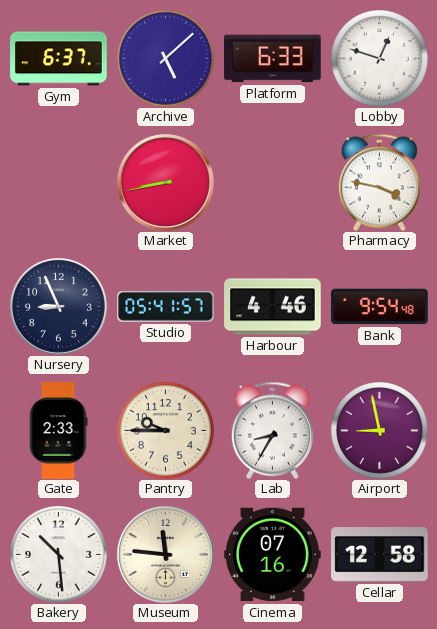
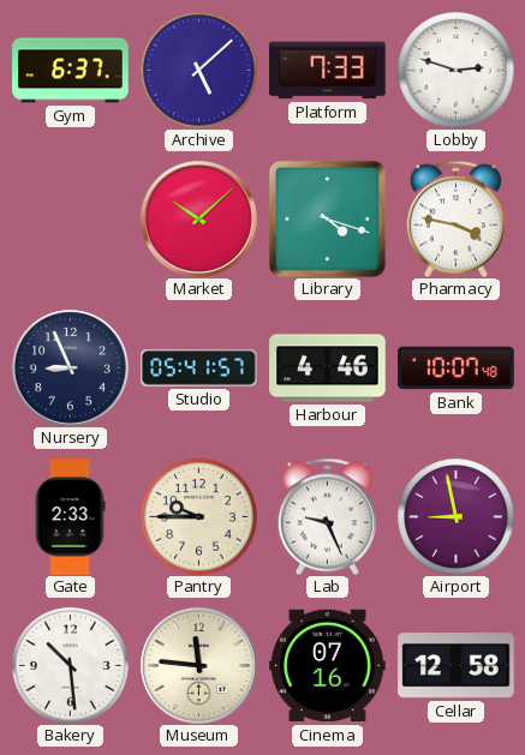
Platform: 6:33 -> 7:33
Lobby: 12:48 -> 2:48
Market: 8:43 -> 10:08
Library: none -> 4:18
Bank: 9:54 -> 10:07
Lab: 8:35 -> 9:26
